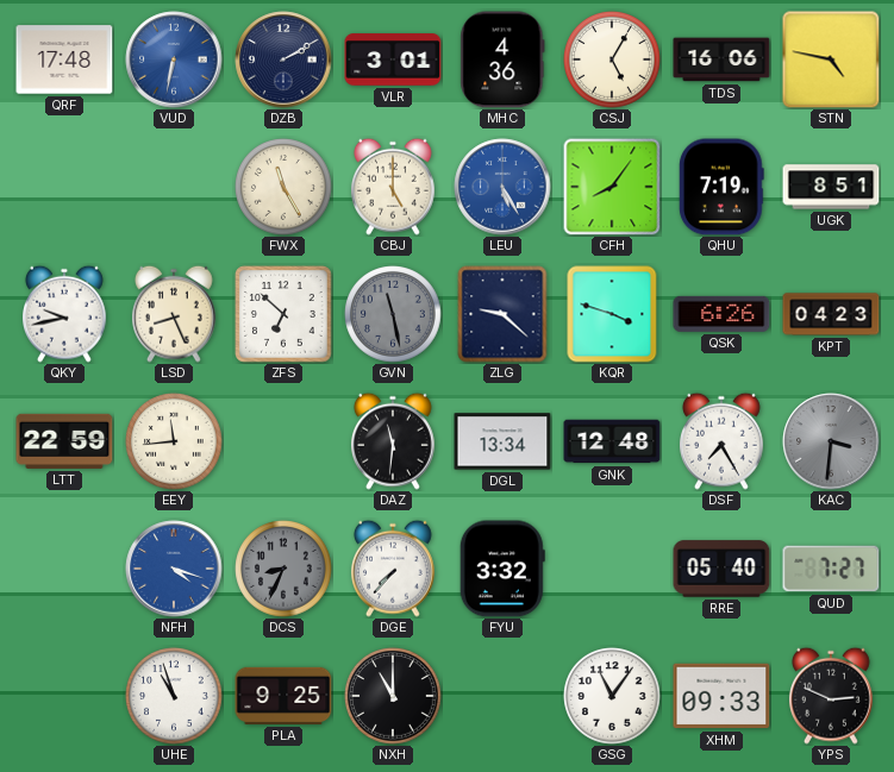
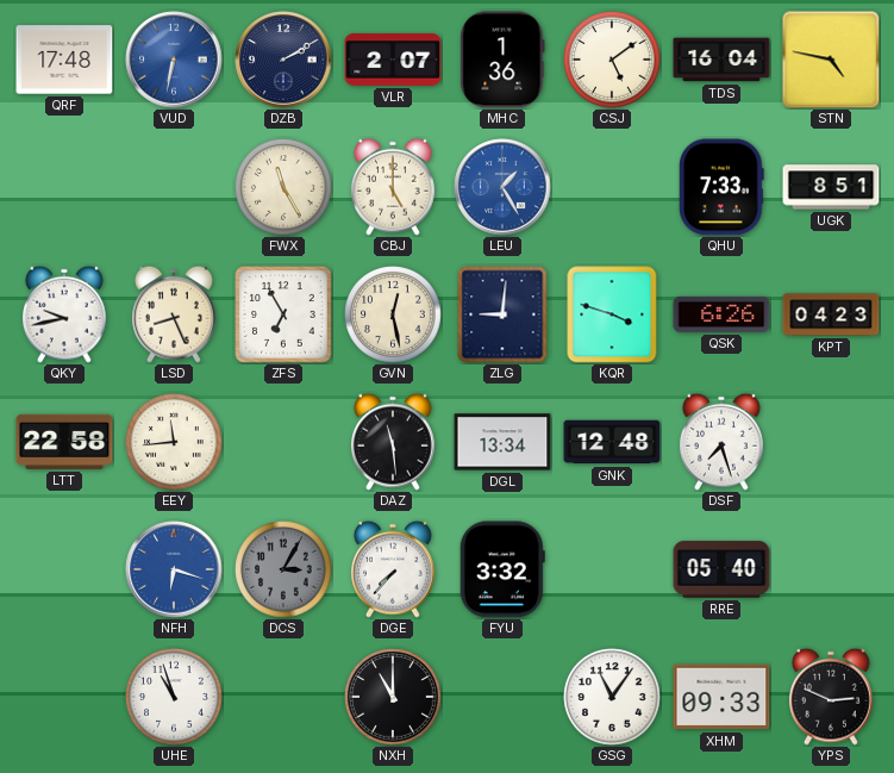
VLR: 3:01 -> 2:07
MHC: 4:36 -> 1:36
CSJ: 5:05 -> 5:09
TDS: 16:06 -> 16:04
LEU: 5:25 -> 1:25
CFH: 8:06 -> none
QHU: 7:19 -> 7:33
ZFS: 6:52 -> 6:55
GVN: 11:28 -> 12:28
GVN dial: grey -> cream
ZLG: 9:22 -> 9:01
LTT: 22:59 -> 22:58
DAZ: 11:31 -> 11:29
DSF: 7:25 -> 7:27
KAC: 3:31 -> none
NFH: 4:18 -> 6:18
DCS: 8:34 -> 3:05
QUD: 7:27 -> none
PLA: 9:25 -> none
